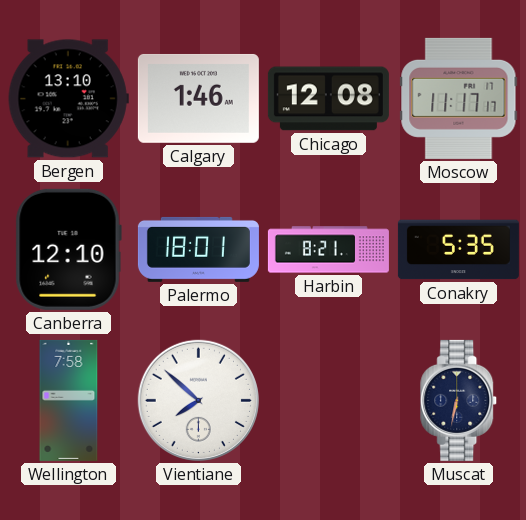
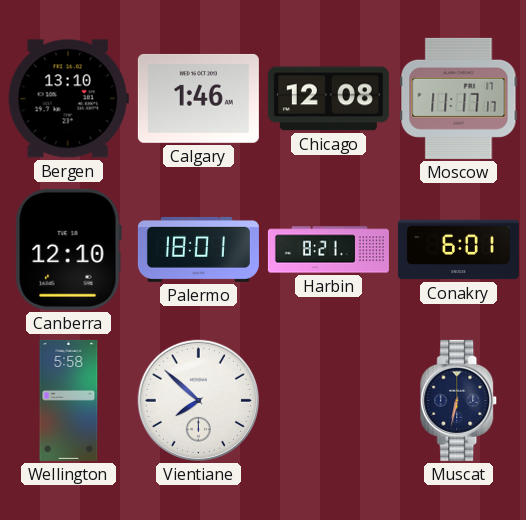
Conakry: 5:35 -> 6:01
Wellington: 7:58 -> 5:58
